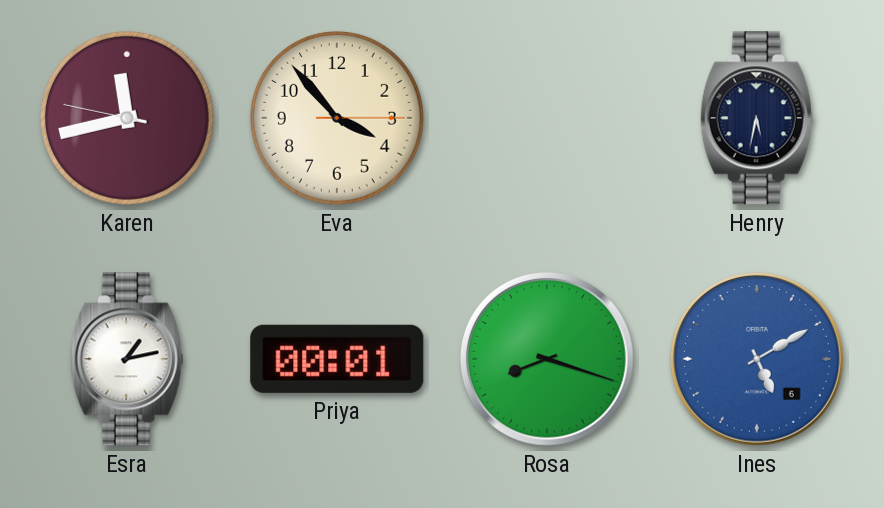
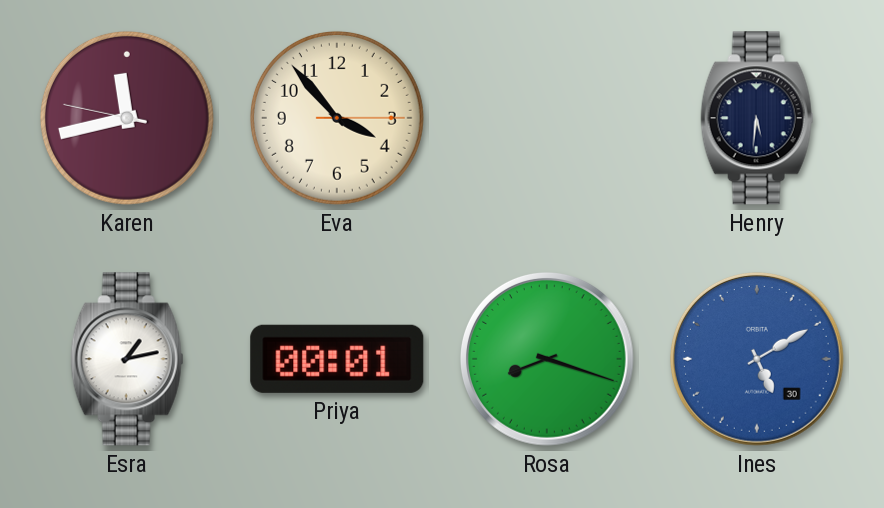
Henry: 5:32 -> 5:31
Ines date: 6 -> 30
